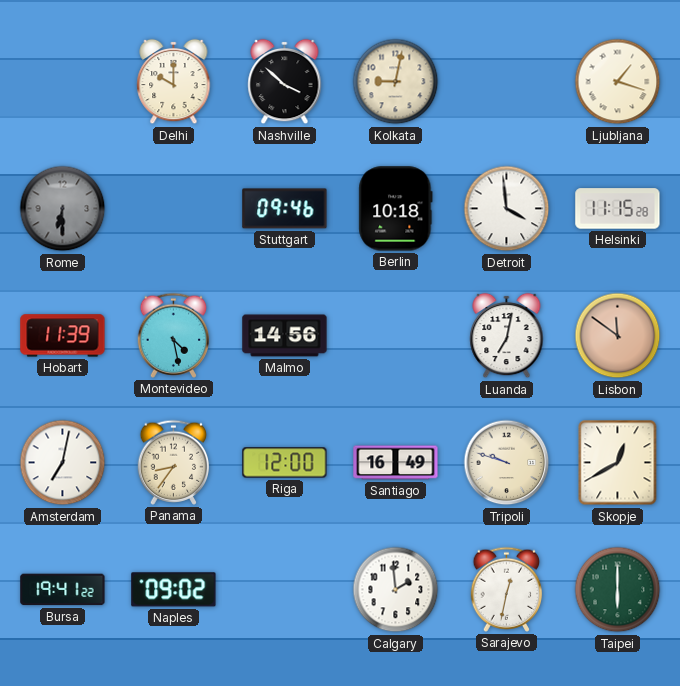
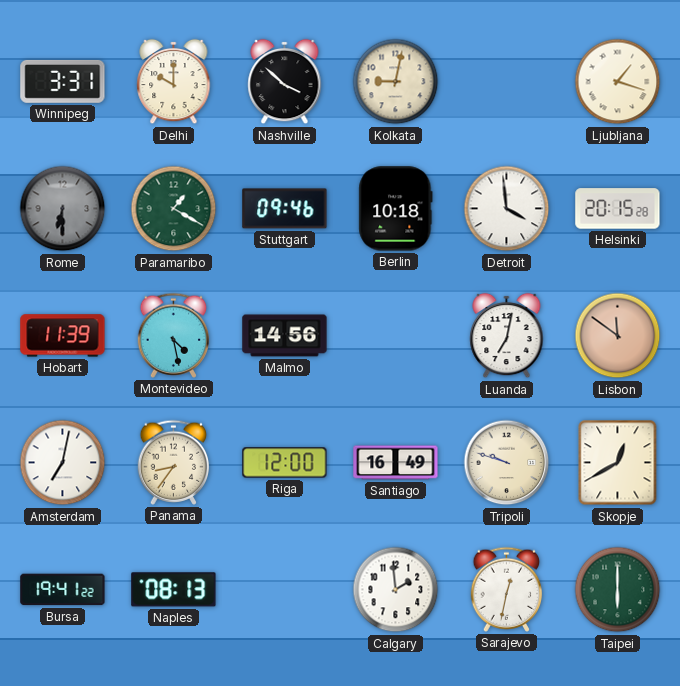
Winnipeg: none -> 3:31
Paramaribo: none -> 1:20
Helsinki: 11:15 -> 20:15
Naples: 09:02 -> 08:13
